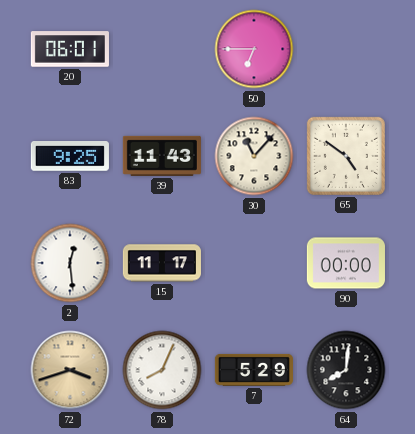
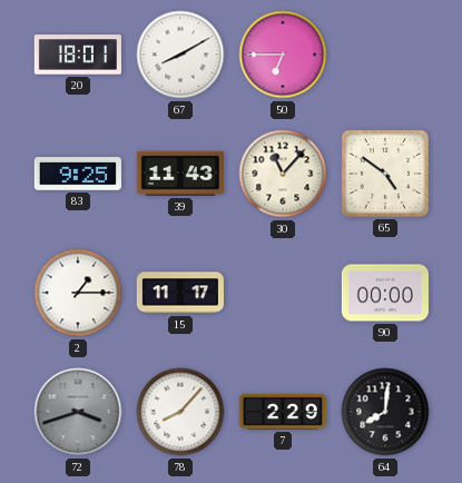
20: 06:01 -> 18:01
67: none -> 8:10
2: 12:29 -> 1:15
72 dial: champagne -> grey
78: 8:04 -> 8:07
7: 5:29 -> 2:29
